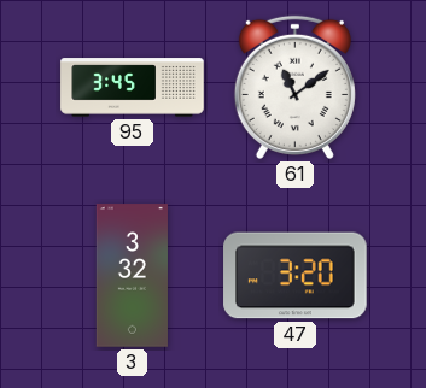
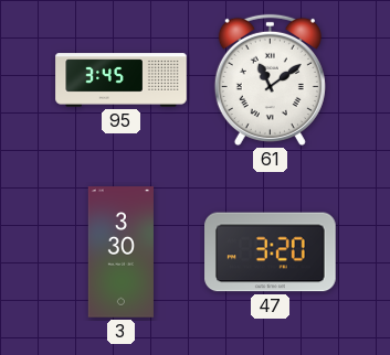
3: 3:32 -> 3:30
